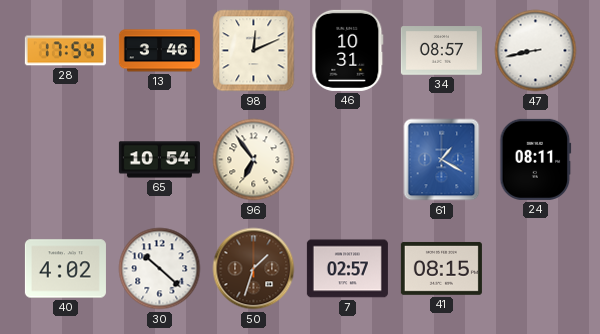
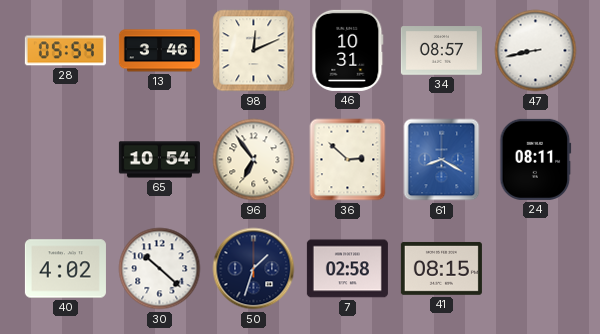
28: 17:54 -> 05:54
36: none -> 2:52
61: 1:20 -> 8:20
50 dial: brown -> navy
7: 02:57 -> 02:58
